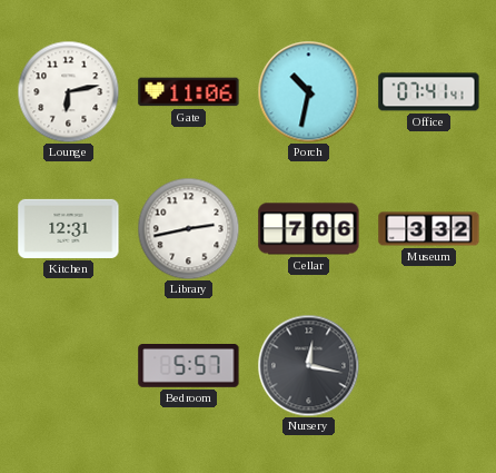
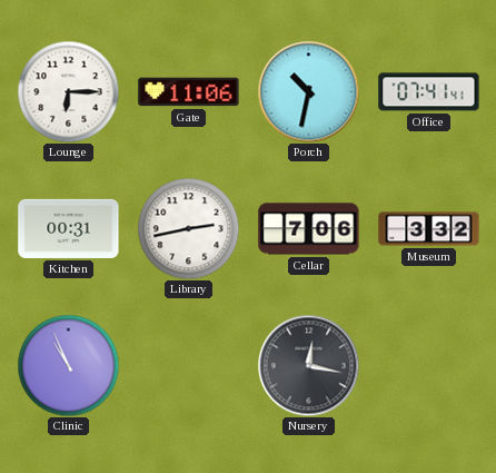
Lounge: 6:13 -> 6:15
Kitchen: 12:31 -> 00:31
Clinic: none -> 10:56
Bedroom: 5:57 -> none
